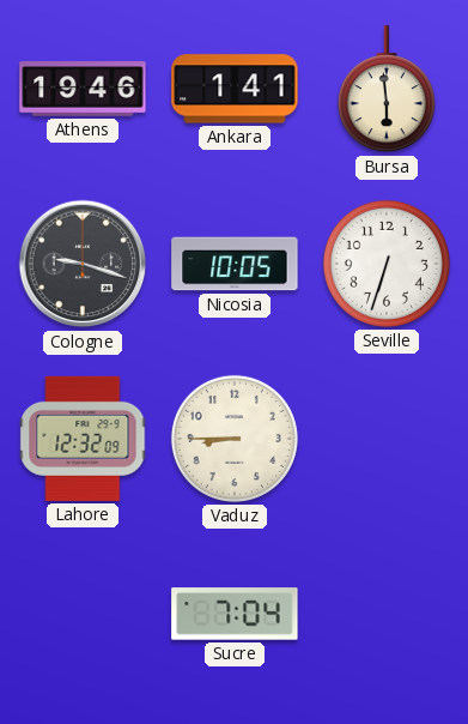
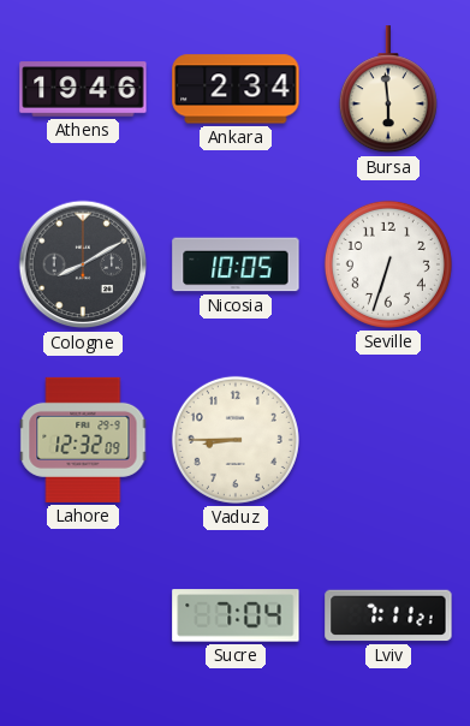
Ankara: 1:41 -> 2:34
Cologne: 9:18 -> 8:10
Lviv: none -> 7:11
